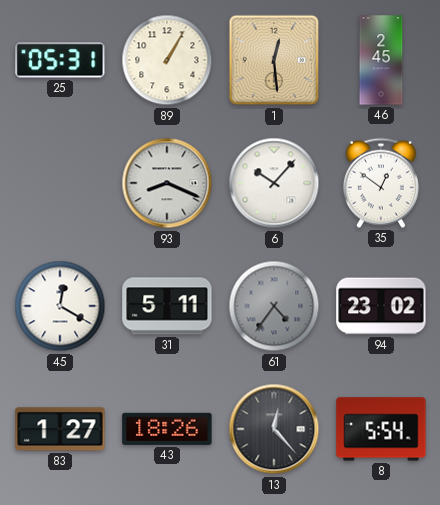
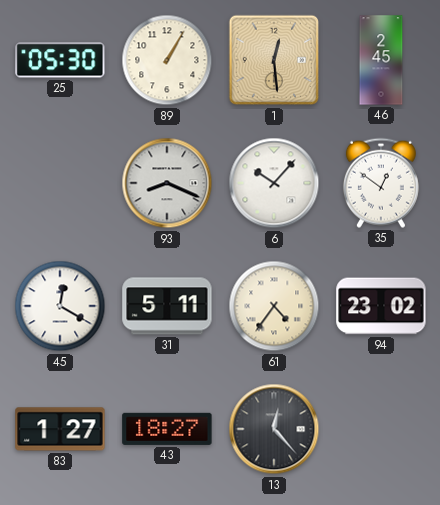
25: 05:31 -> 05:30
61 dial: grey -> cream
43: 18:26 -> 18:27
8: 5:54 -> none
